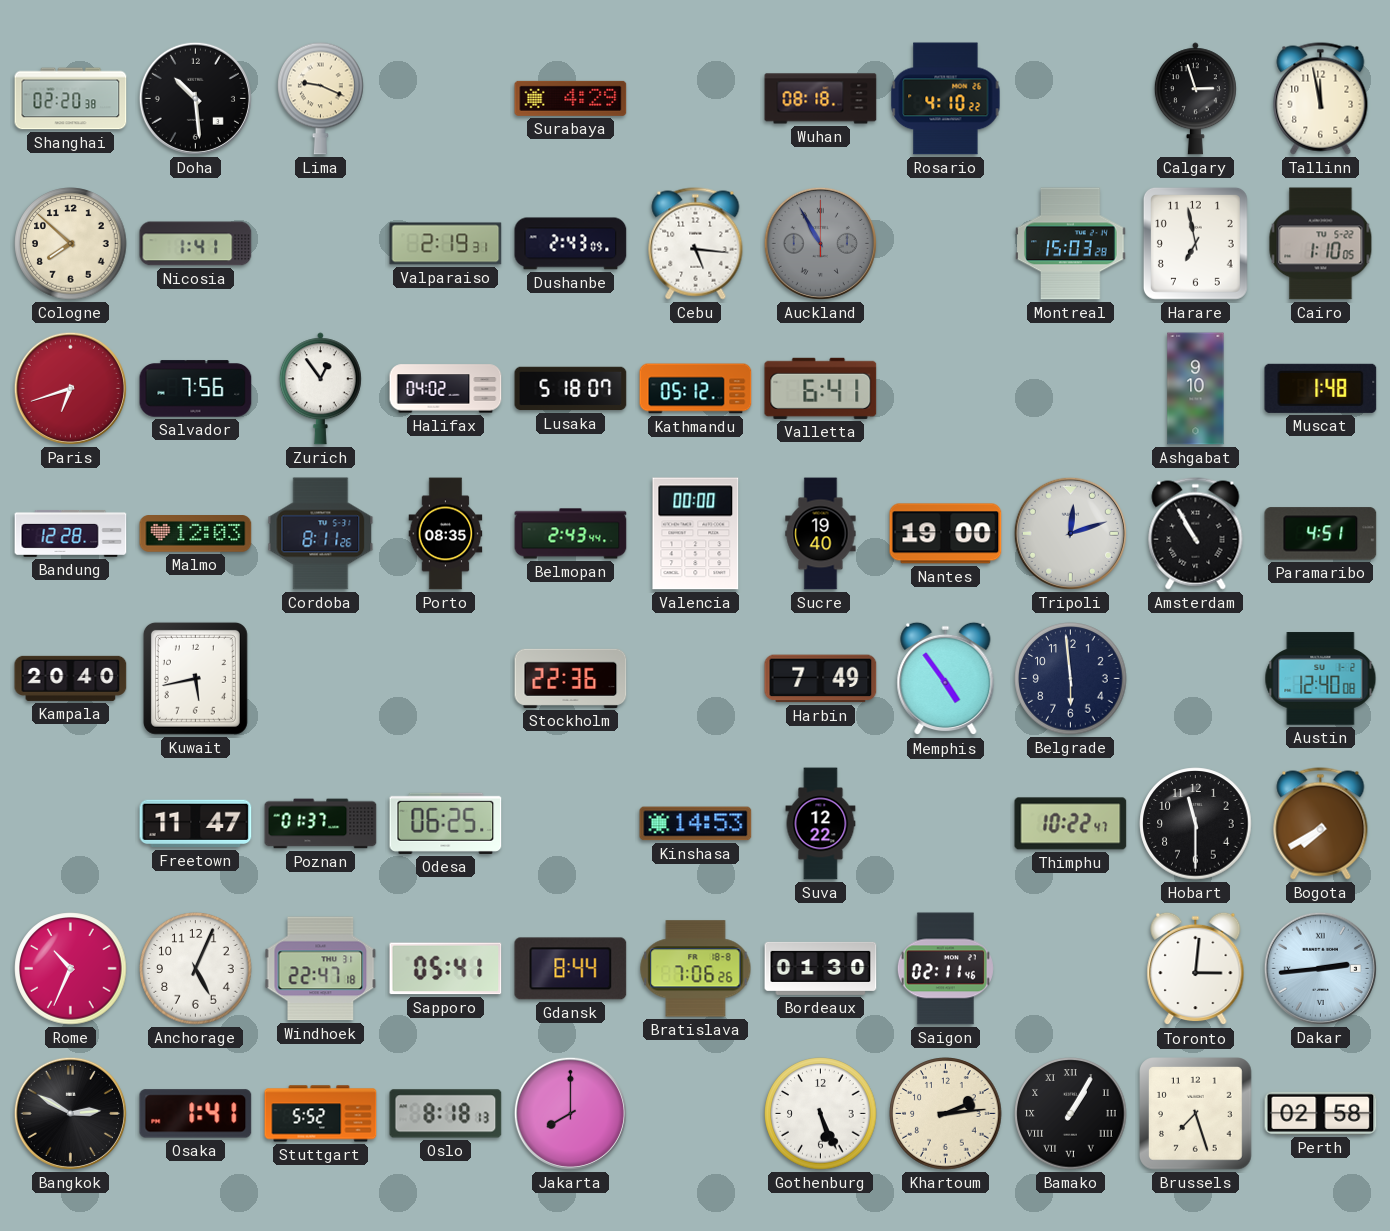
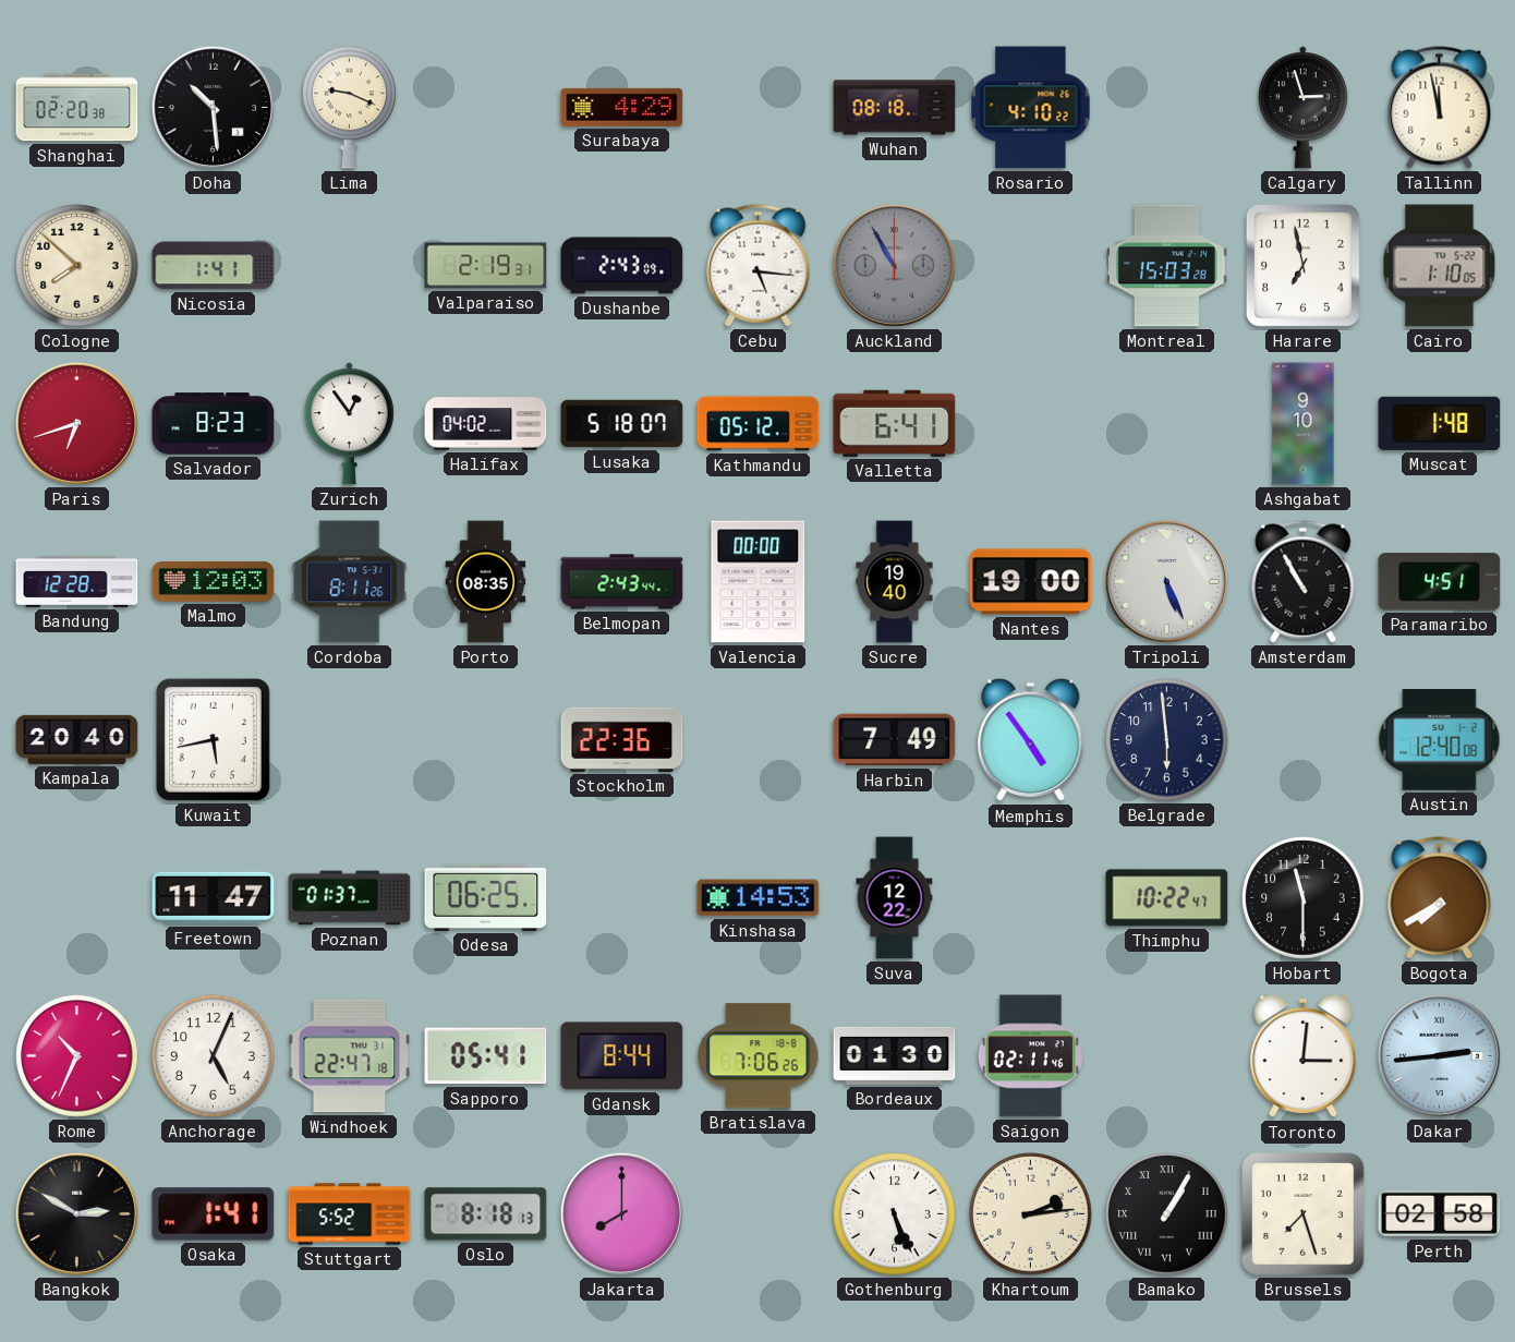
Salvador: 7:56 -> 8:23
Tripoli: 12:12 -> 5:26
